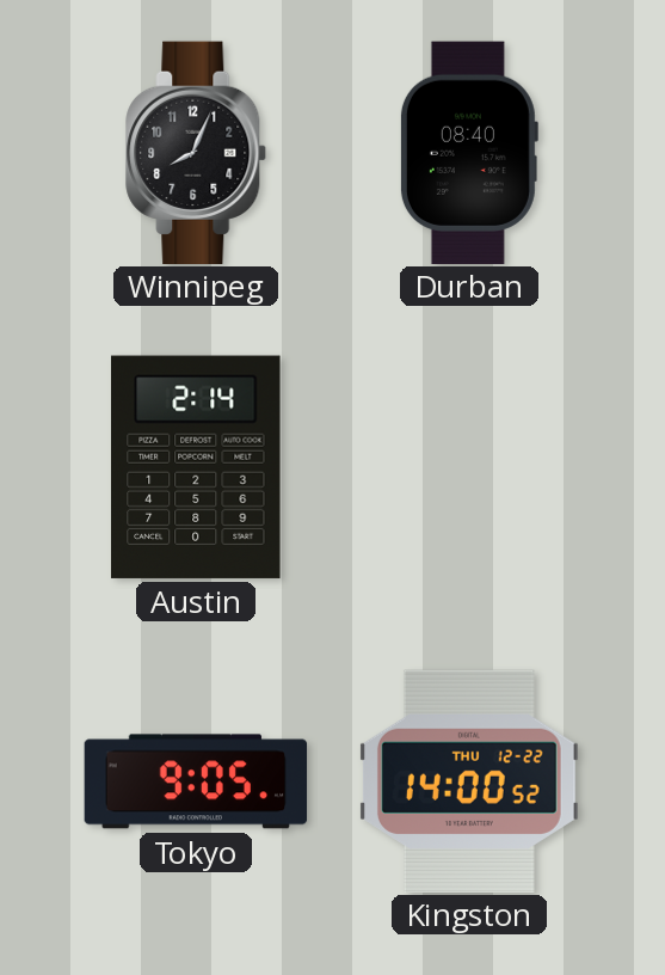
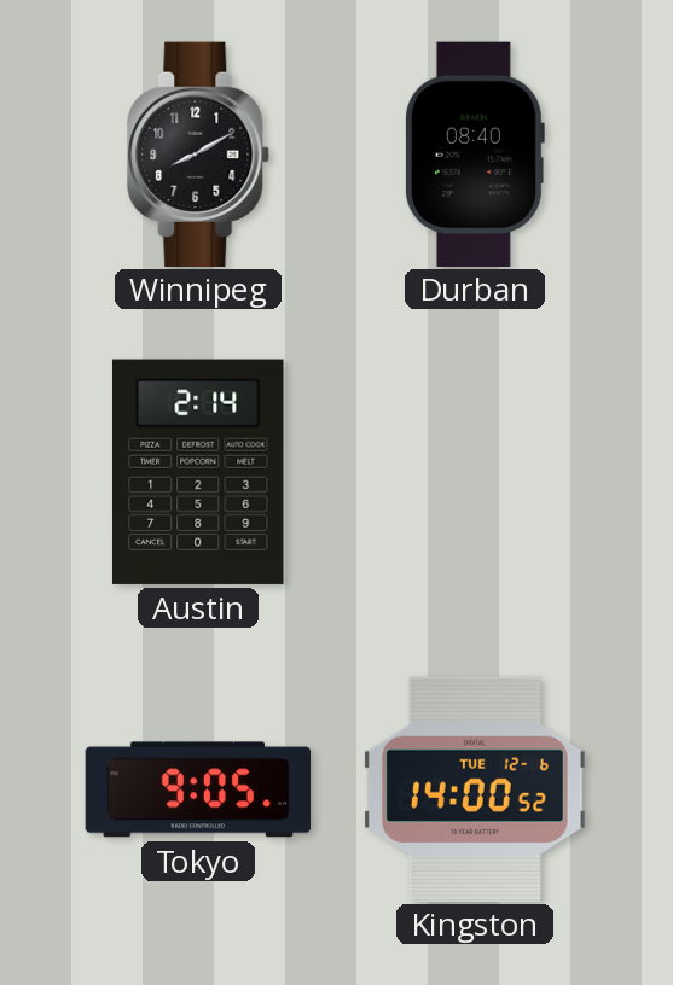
Winnipeg: 8:04 -> 8:10
Kingston date: THU 12-22 -> TUE 12-6
